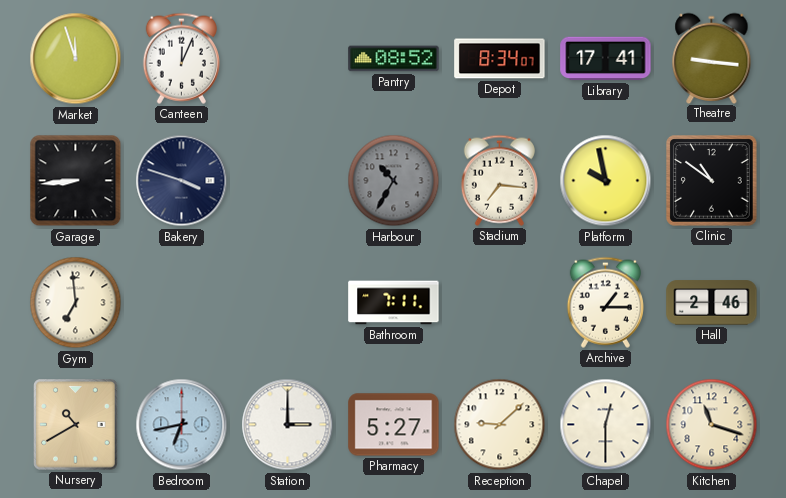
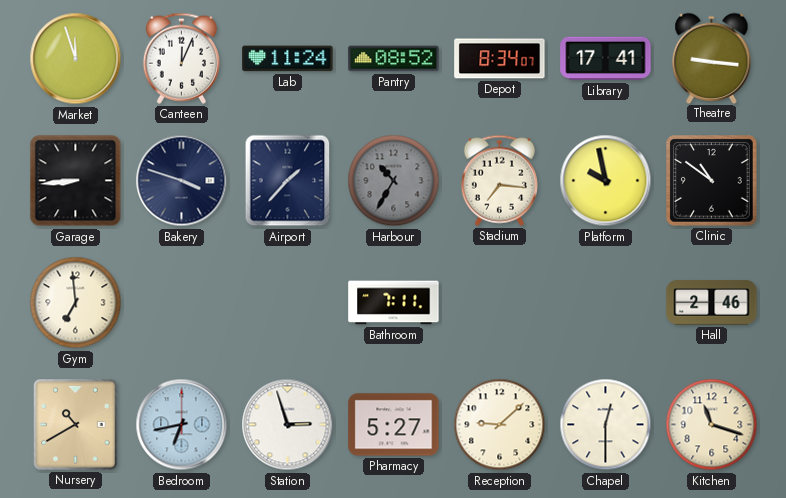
Lab: none -> 11:24
Airport: none -> 1:37
Archive: 1:15 -> none
Station: 3:00 -> 2:57
